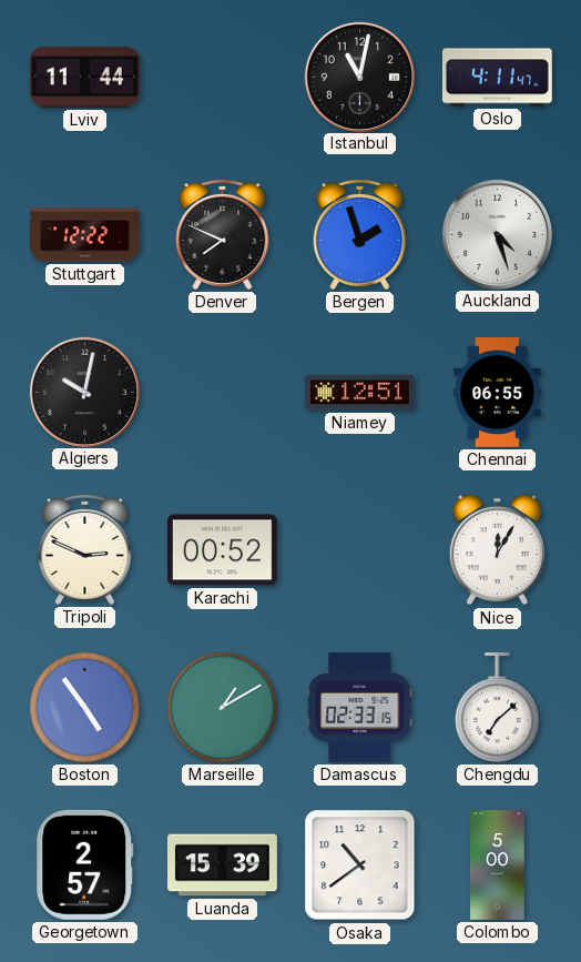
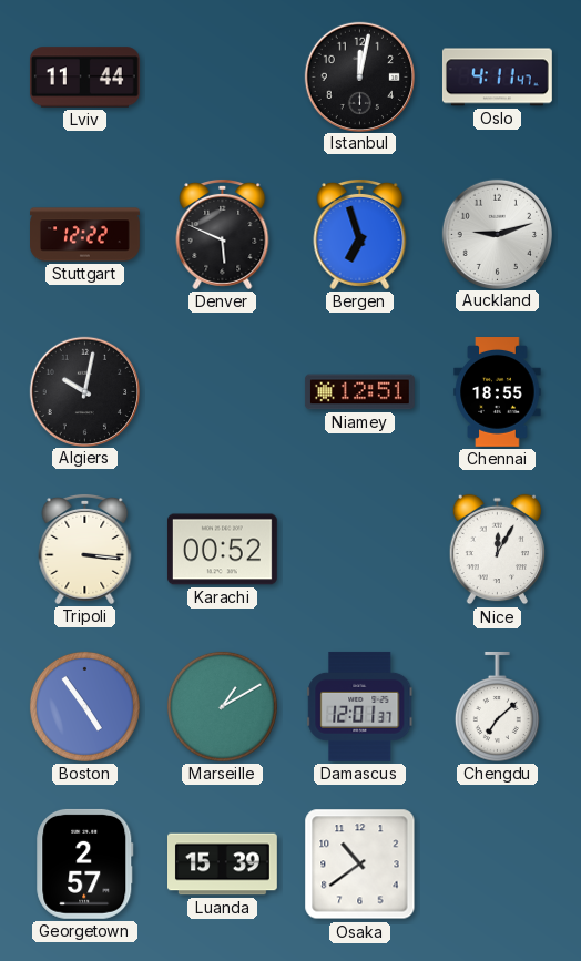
Istanbul: 11:02 -> 12:02
Denver: 7:49 -> 5:49
Bergen: 1:57 -> 6:57
Auckland: 4:27 -> 9:12
Chennai: 06:55 -> 18:55
Tripoli: 2:49 -> 3:16
Damascus: 02:33 -> 12:01
Colombo: 5:00 -> none
